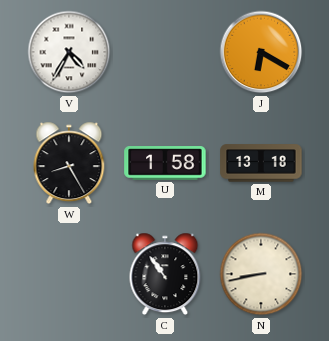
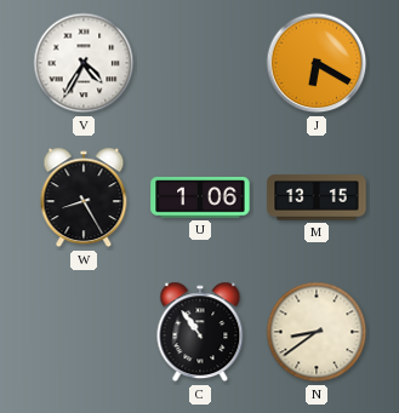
U: 1:58 -> 1:06
M: 13:18 -> 13:15
N: 8:43 -> 8:39
